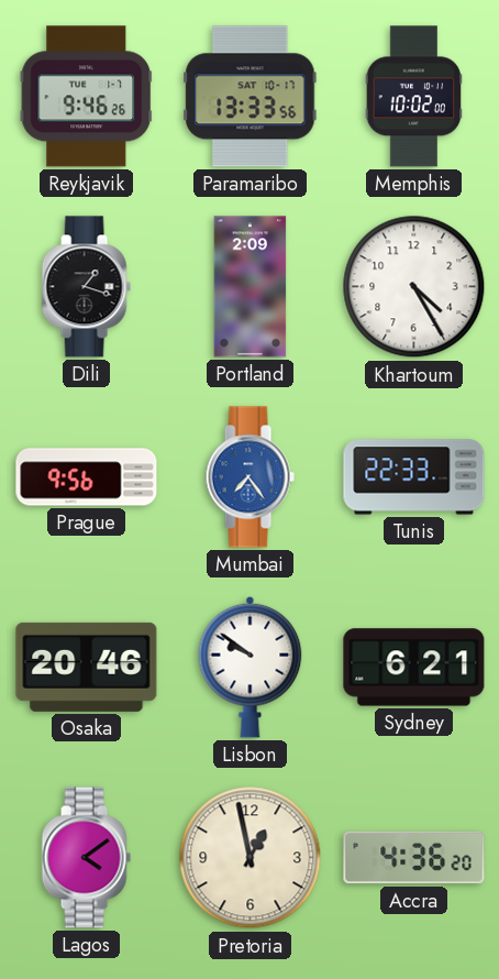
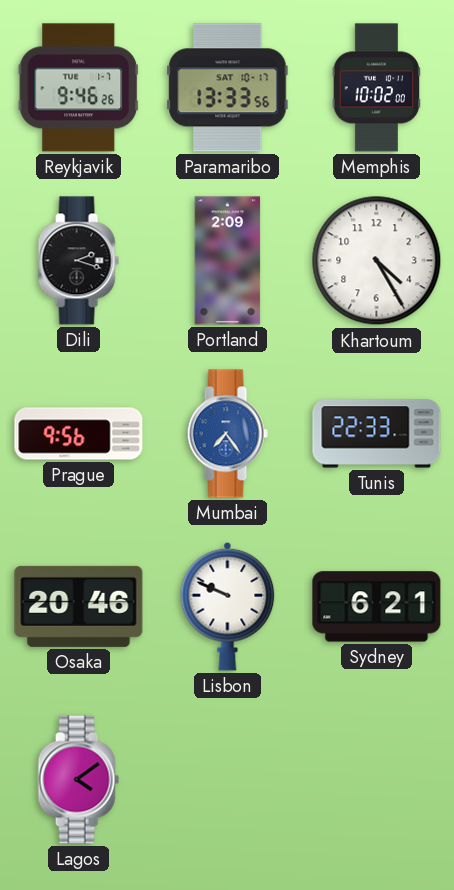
Dili: 1:18 -> 2:18
Lisbon: 9:51 -> 9:49
Pretoria: 12:58 -> none
Accra: 4:36 -> none
